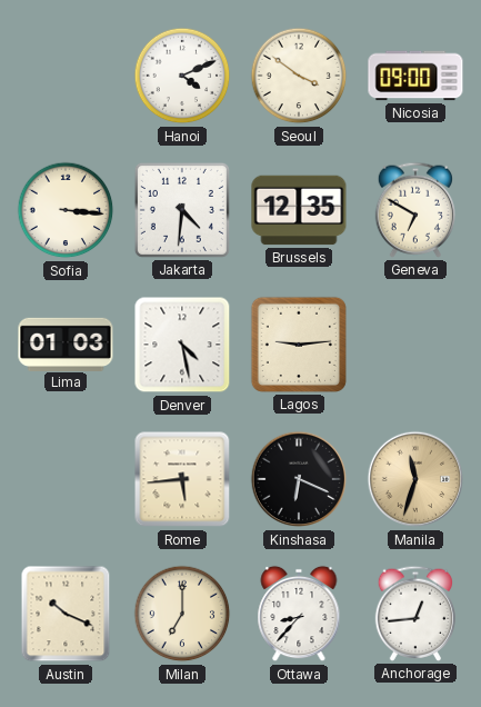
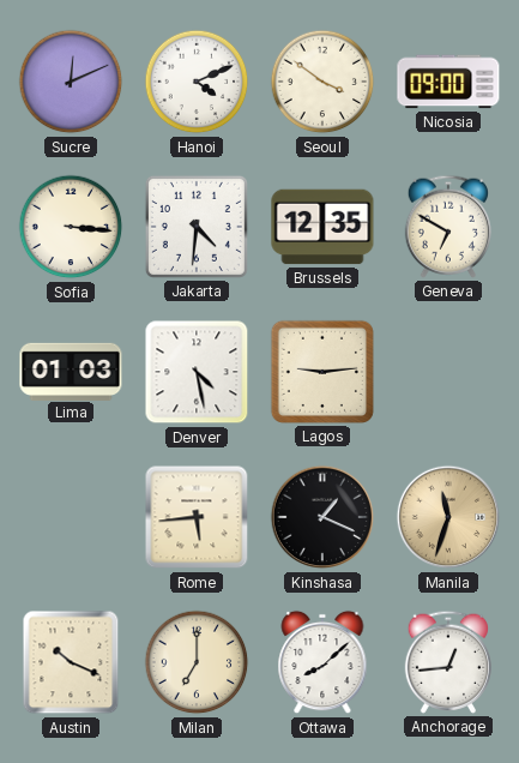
Sucre: none -> 12:11
Kinshasa: 6:19 -> 1:19
Ottawa: 8:37 -> 8:08
